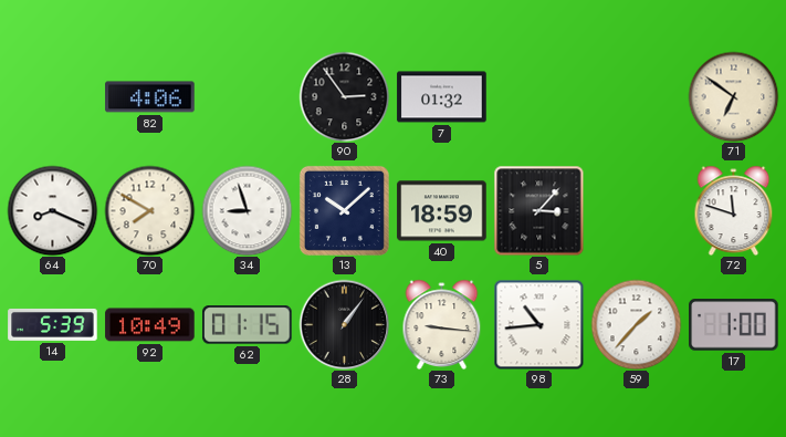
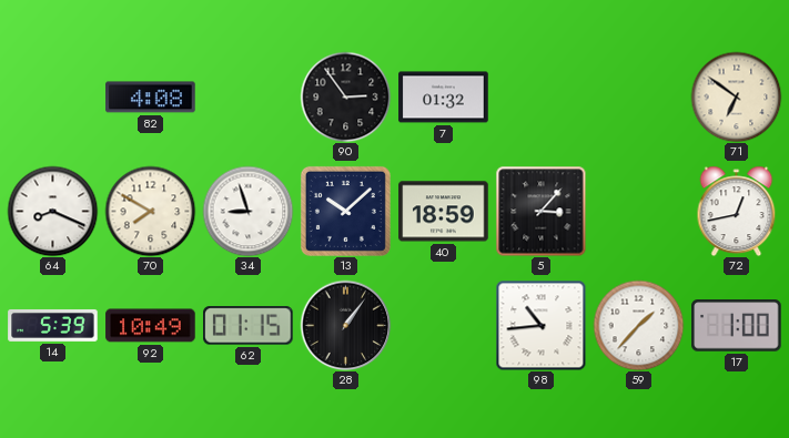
82: 4:06 -> 4:08
72: 11:48 -> 12:43
73: 9:16 -> none
